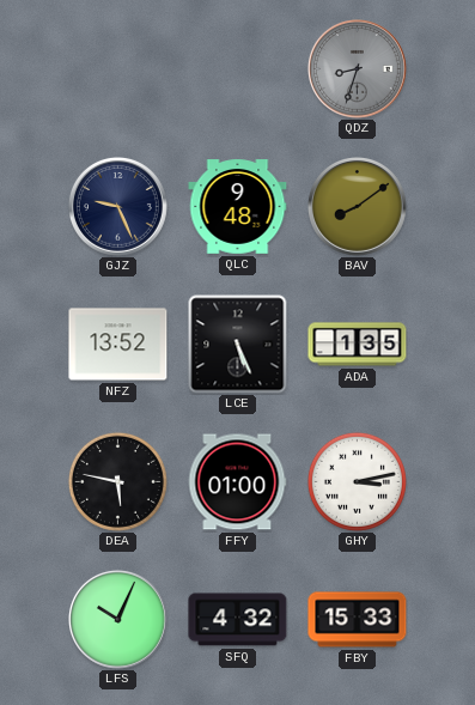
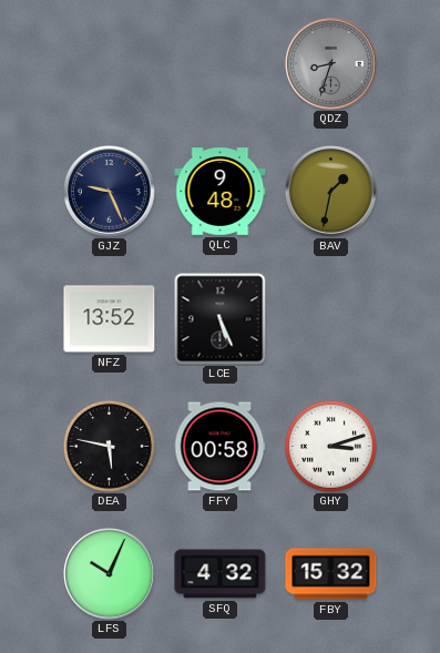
BAV: 8:09 -> 1:32
ADA: 1:35 -> none
FFY: 01:00 -> 00:58
GHY: 3:13 -> 3:12
FBY: 15:33 -> 15:32
